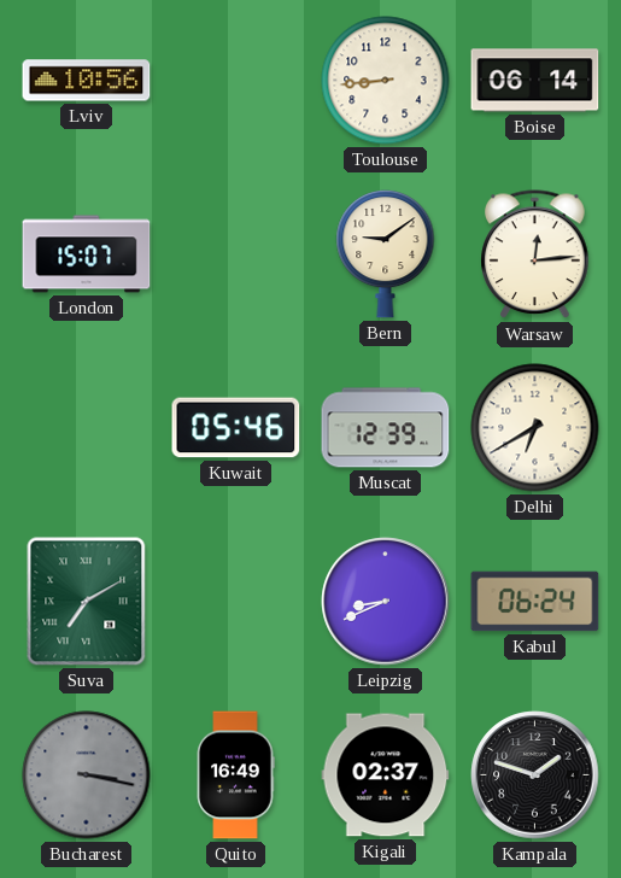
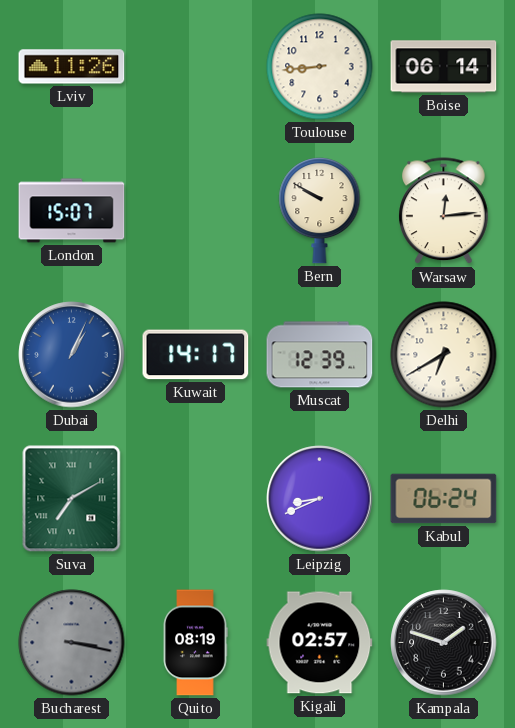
Lviv: 10:56 -> 11:26
Bern: 9:09 -> 9:50
Dubai: none -> 1:04
Kuwait: 05:46 -> 14:17
Quito: 16:49 -> 08:19
Kigali: 02:37 -> 02:57
